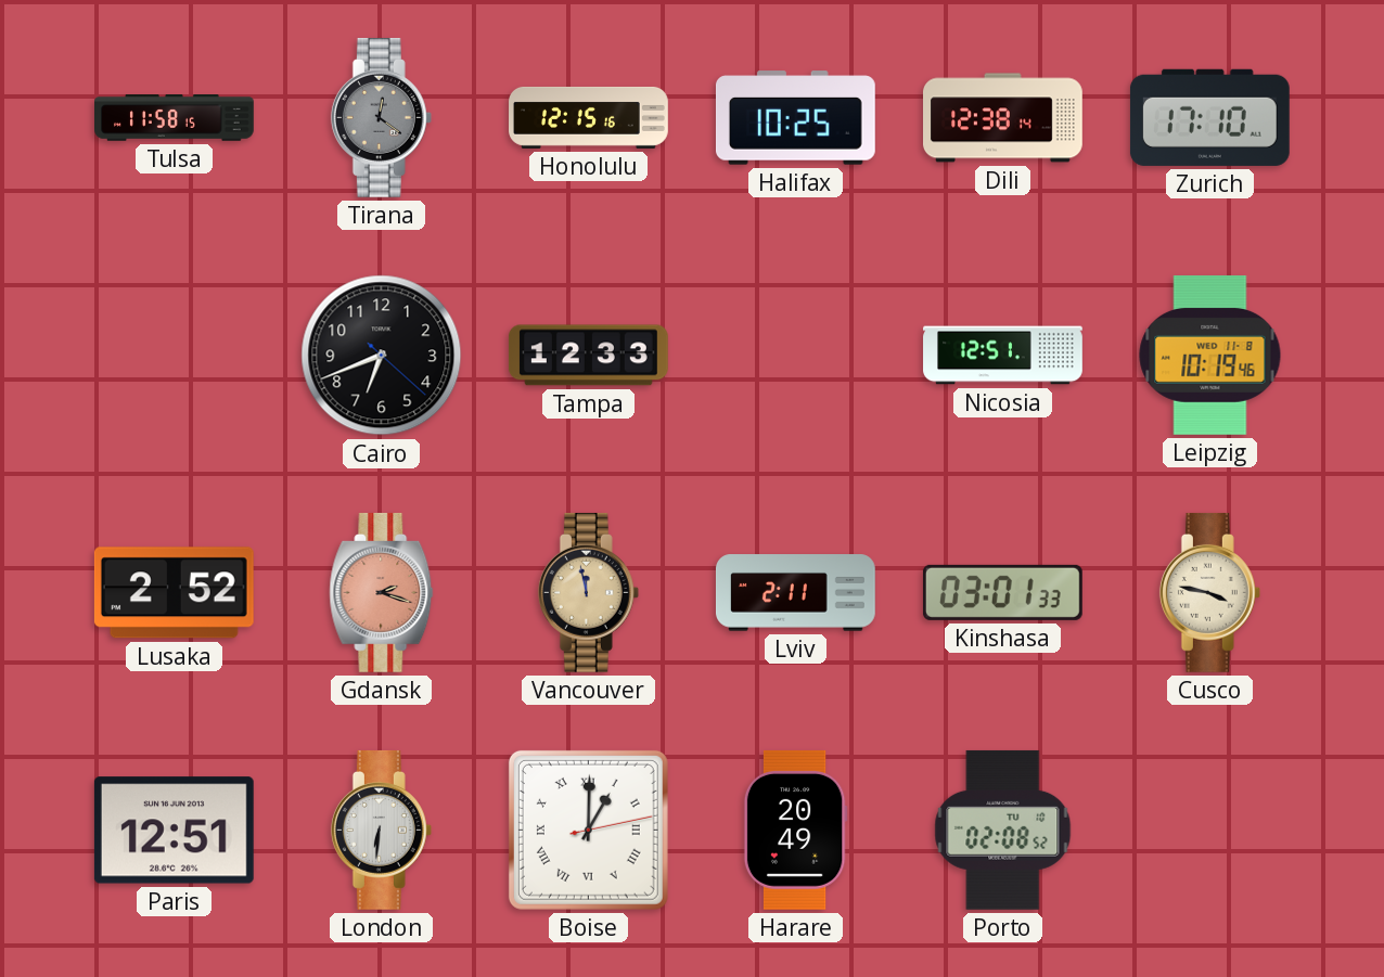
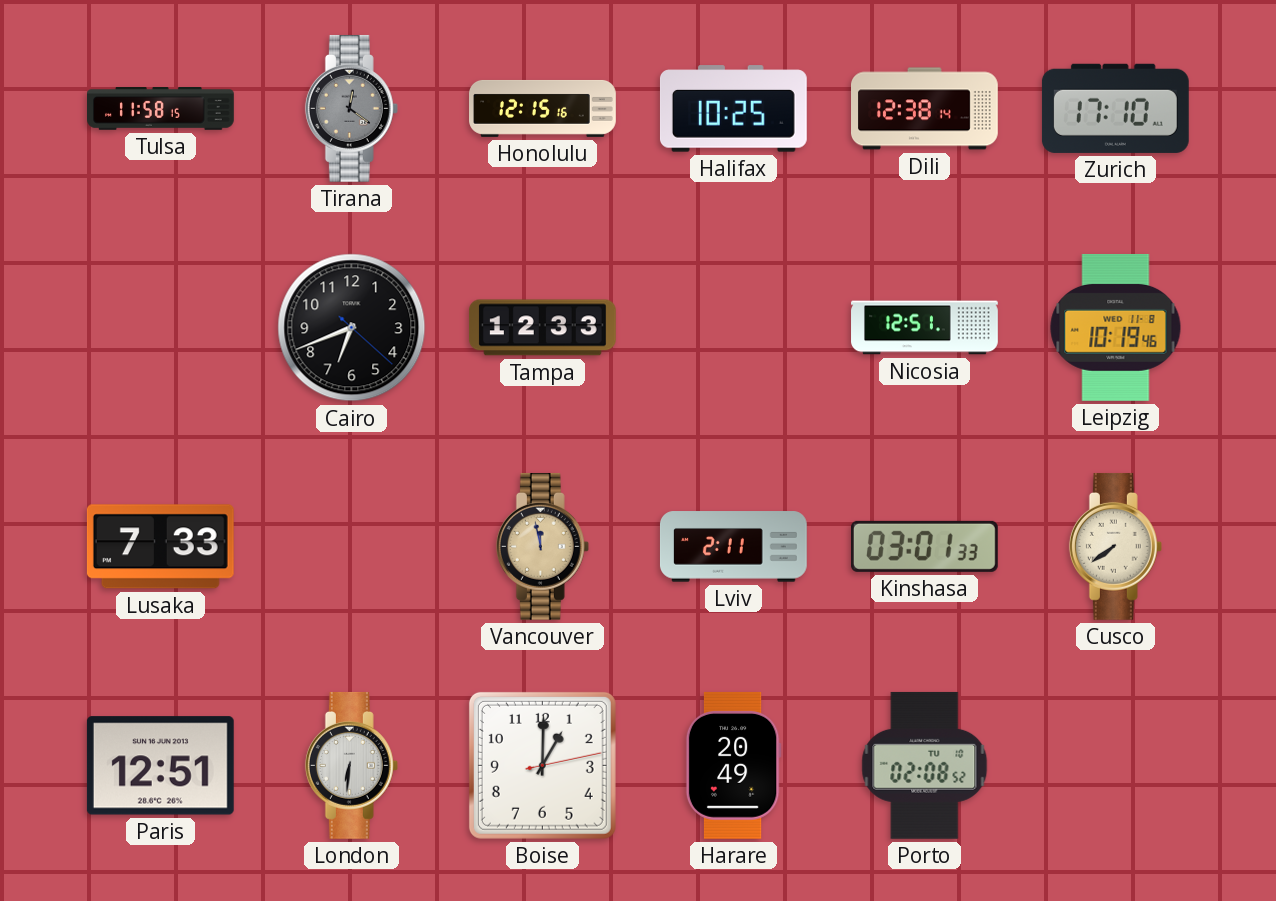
Lusaka: 2:52 -> 7:33
Gdansk: 2:18 -> none
Cusco: 3:47 -> 7:39
Boise numerals: Roman -> Arabic
